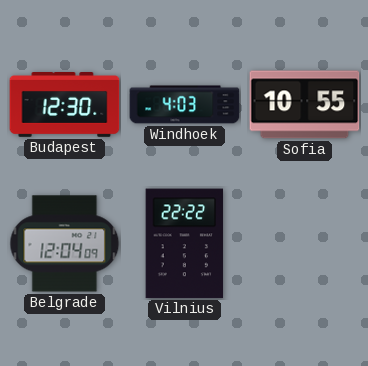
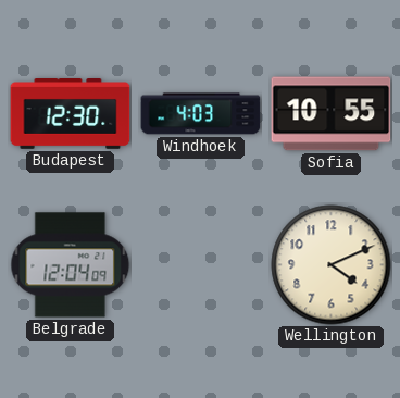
Vilnius: 22:22 -> none
Wellington: none -> 4:11
